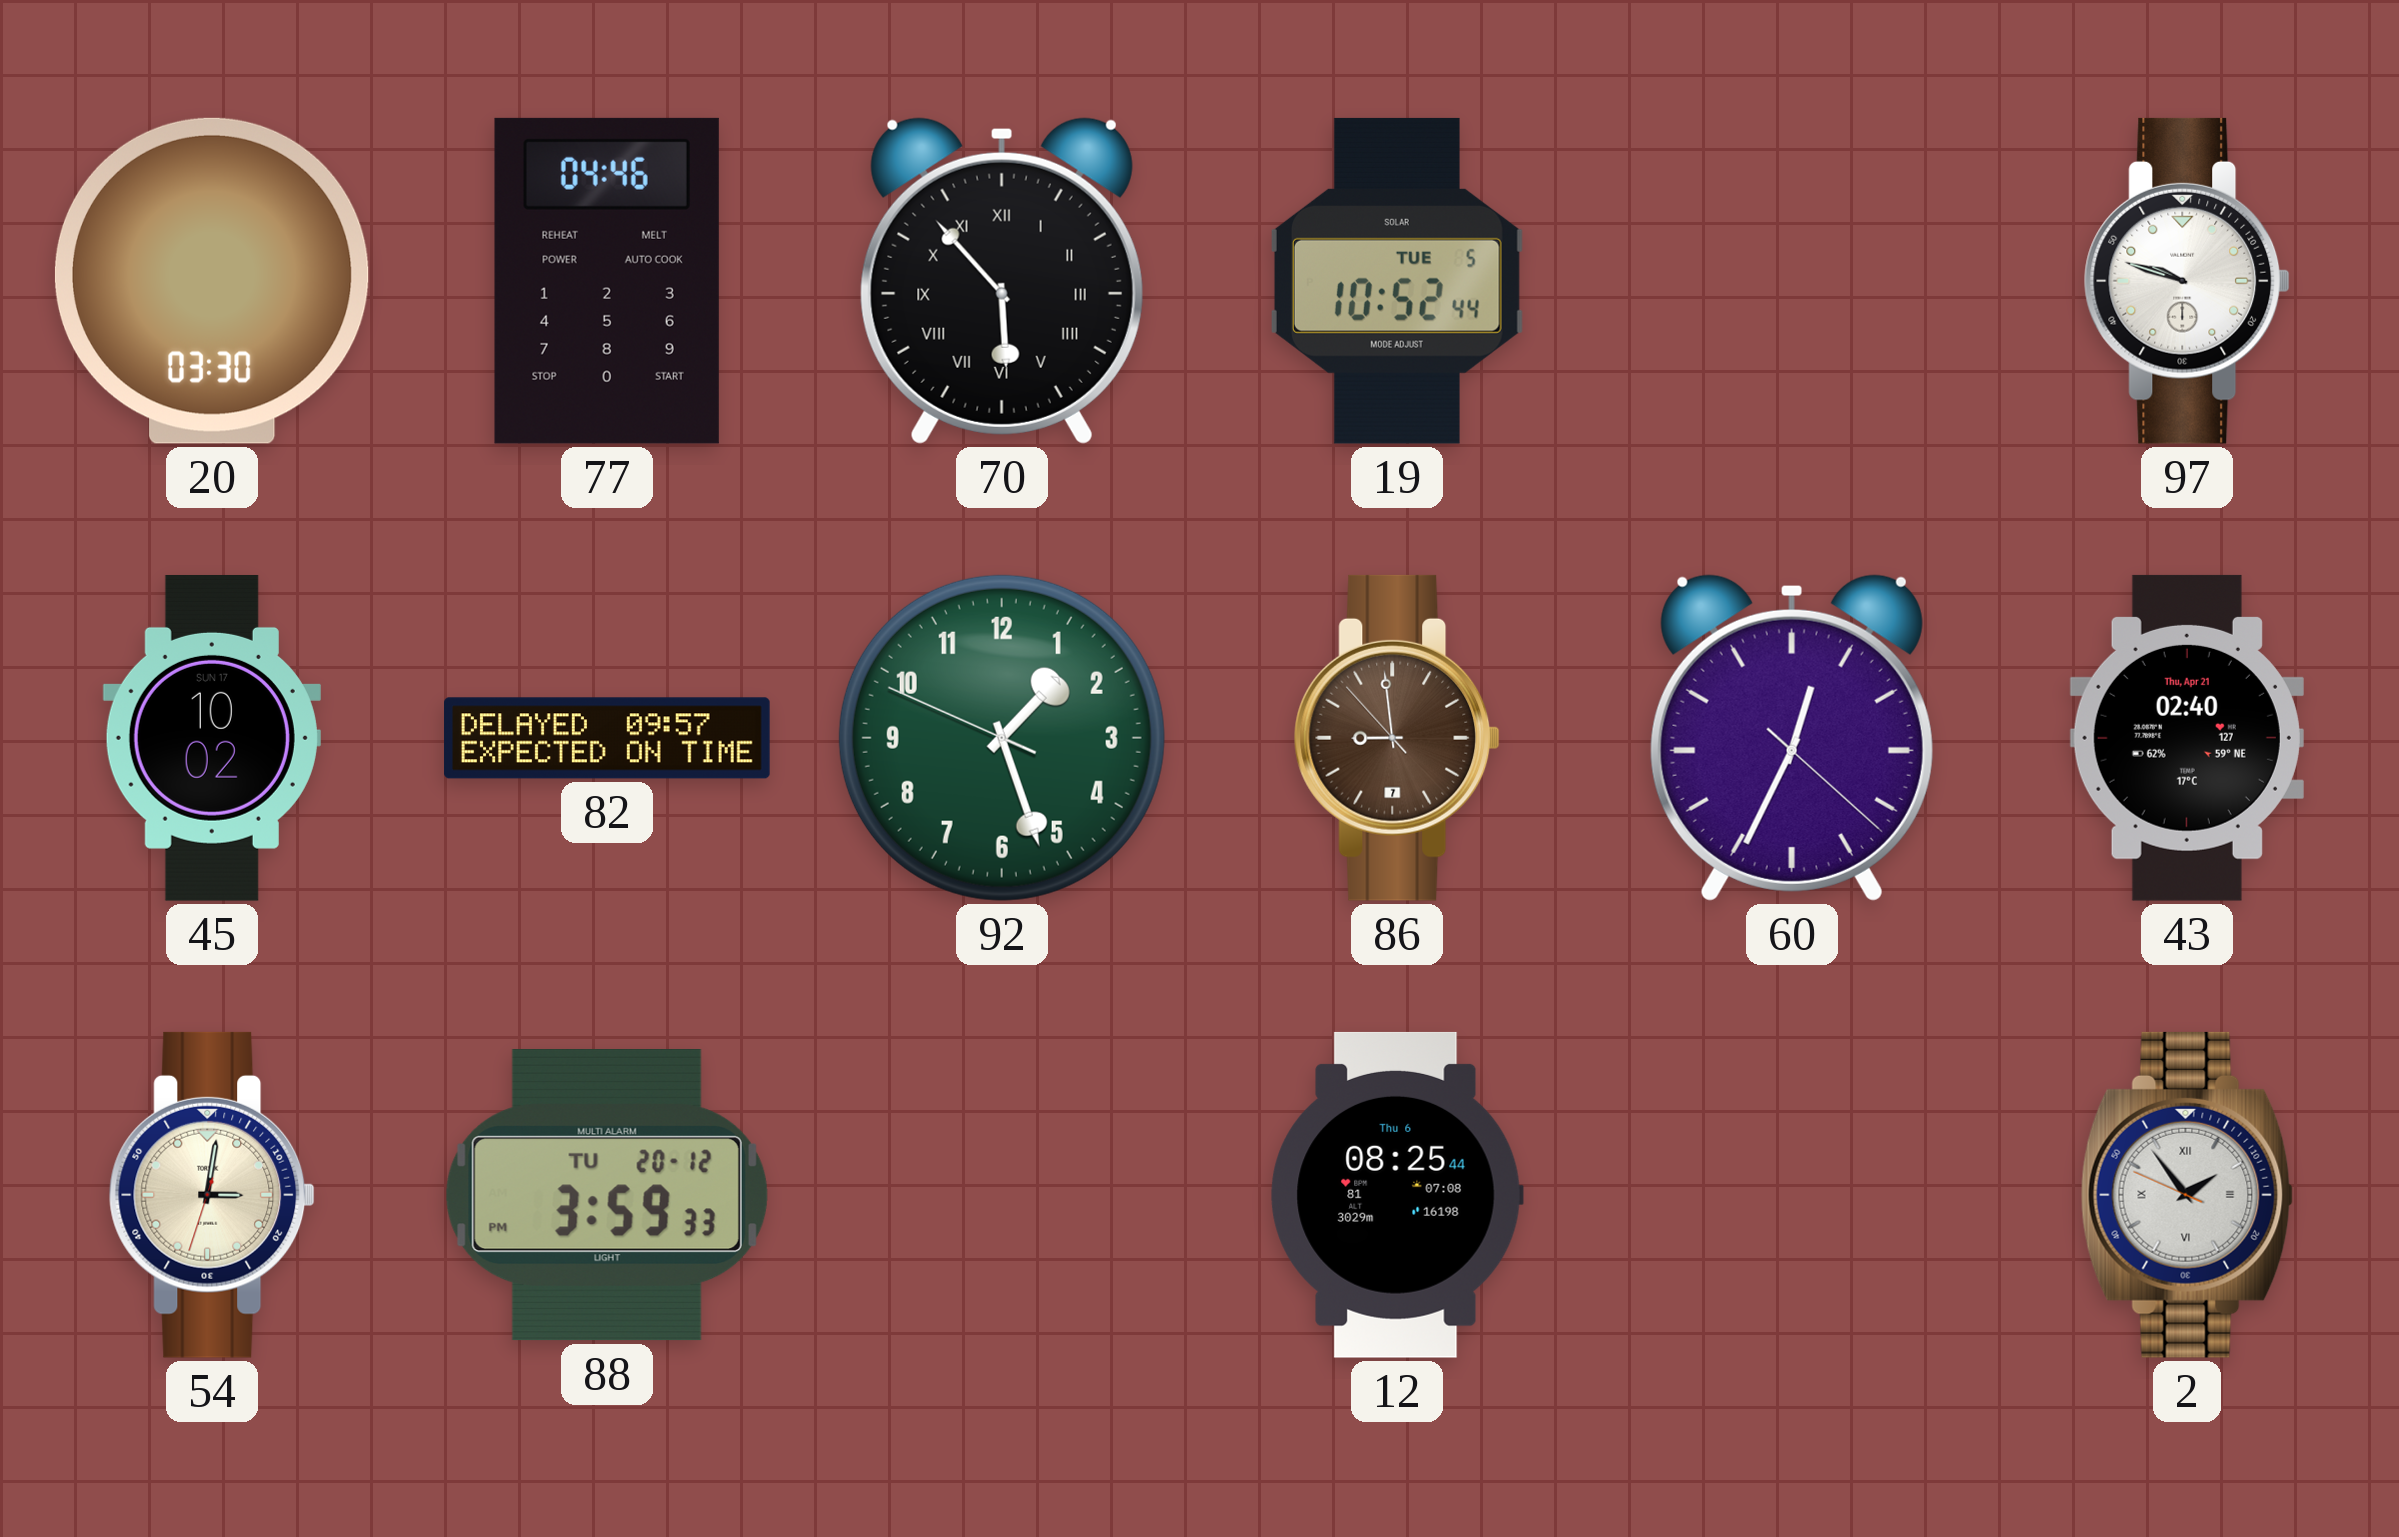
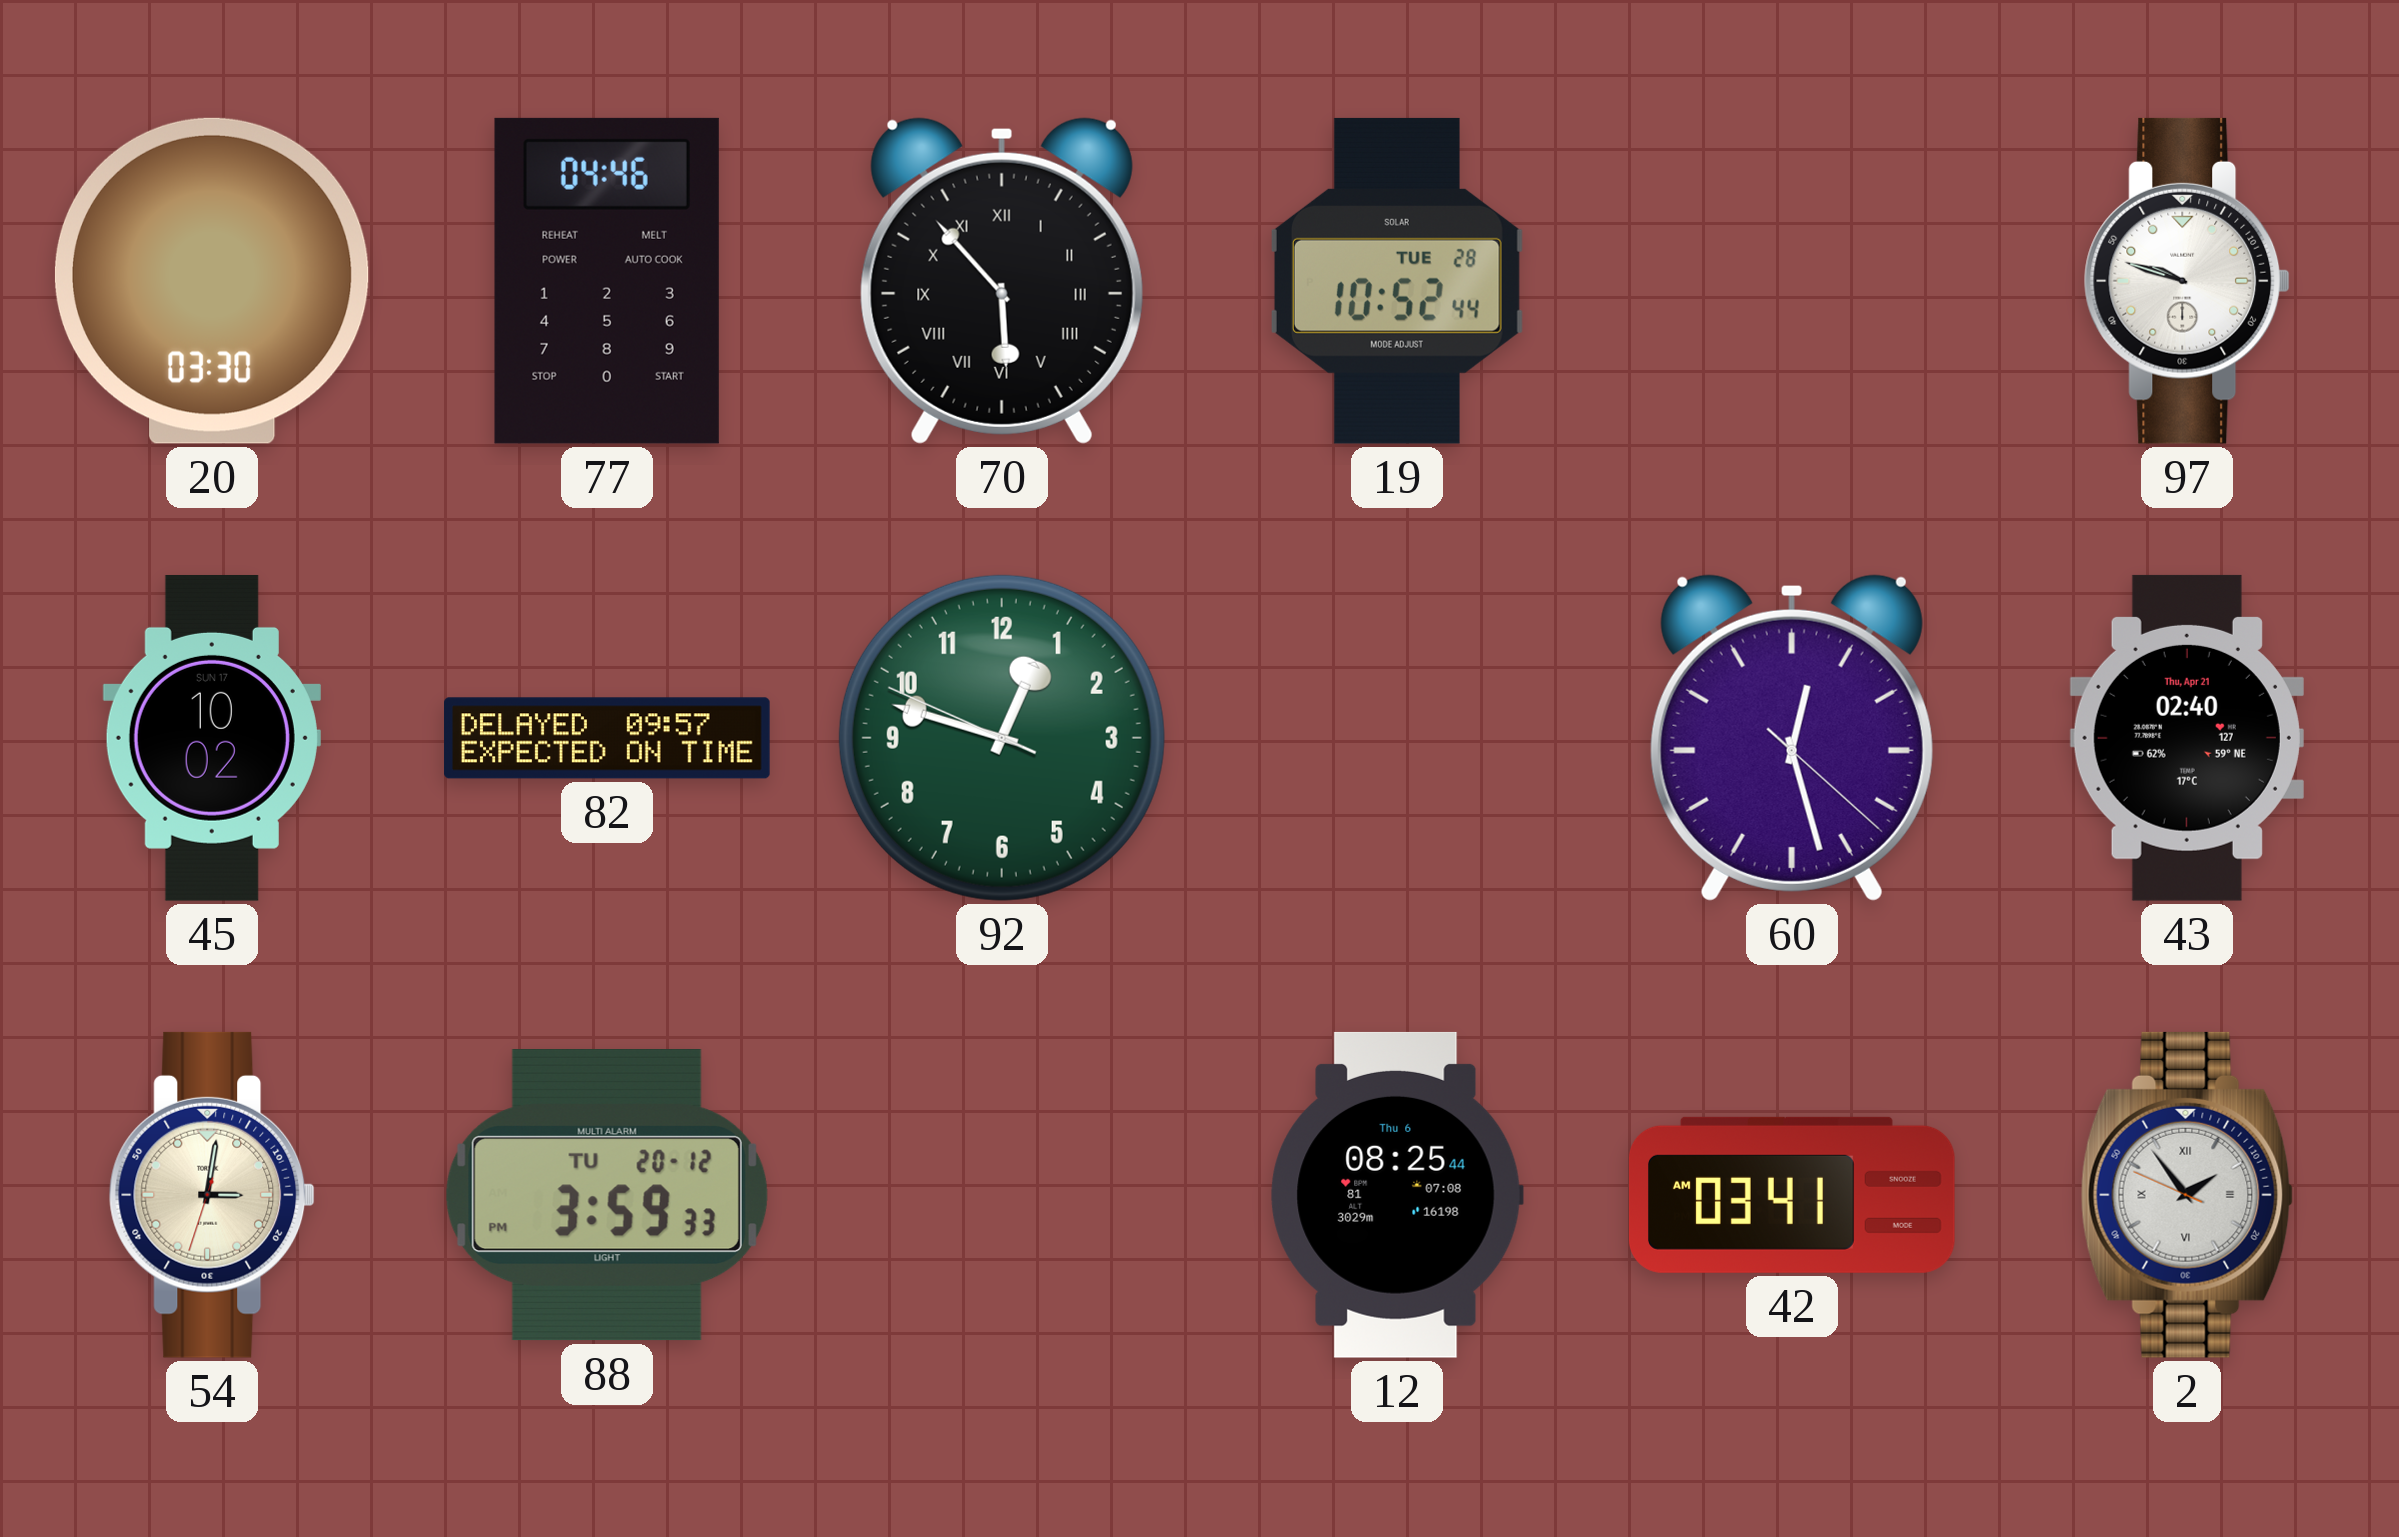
19 date: TUE 5 -> TUE 28
92: 1:26 -> 12:47
86: 8:58 -> none
60: 12:34 -> 12:27
42: none -> 03:41
